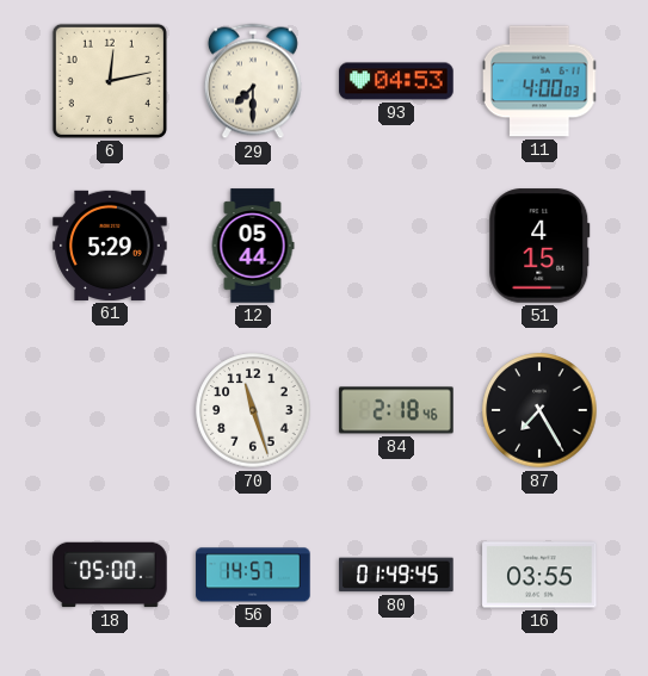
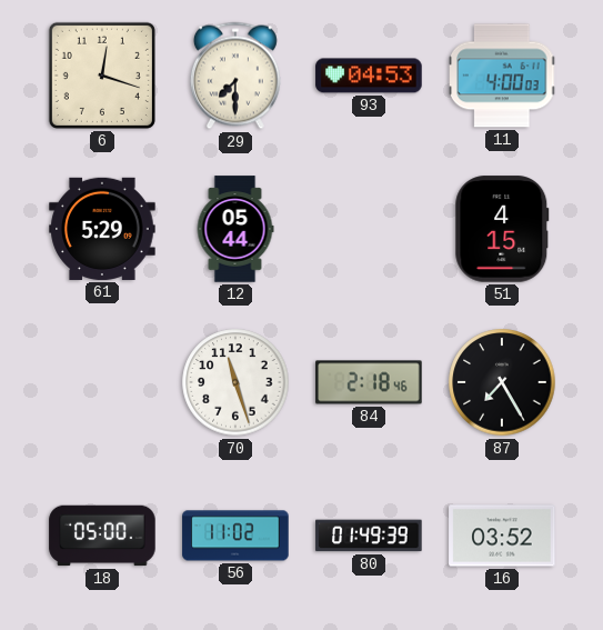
6: 12:13 -> 12:18
56: 14:57 -> 11:02
80: 01:49:45 -> 01:49:39
16: 03:55 -> 03:52
